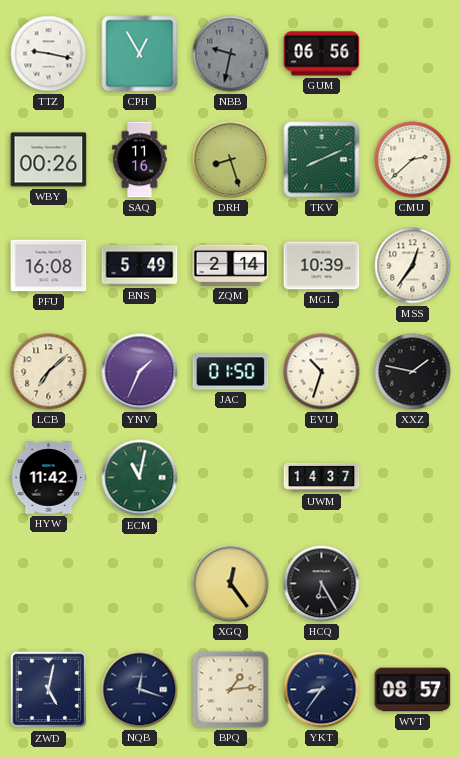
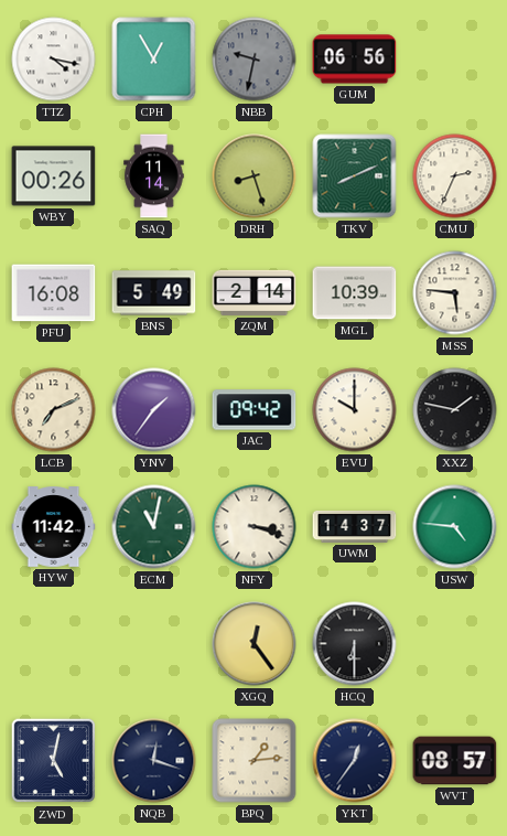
TTZ: 9:17 -> 4:17
SAQ: 11:16 -> 11:14
CMU: 2:38 -> 2:34
MSS: 12:36 -> 5:46
LCB: 7:08 -> 7:11
YNV: 1:34 -> 1:36
JAC: 01:50 -> 09:42
EVU: 10:33 -> 10:00
NFY: none -> 3:18
USW: none -> 4:46
HCQ: 6:25 -> 6:30
YKT: 8:36 -> 12:36
